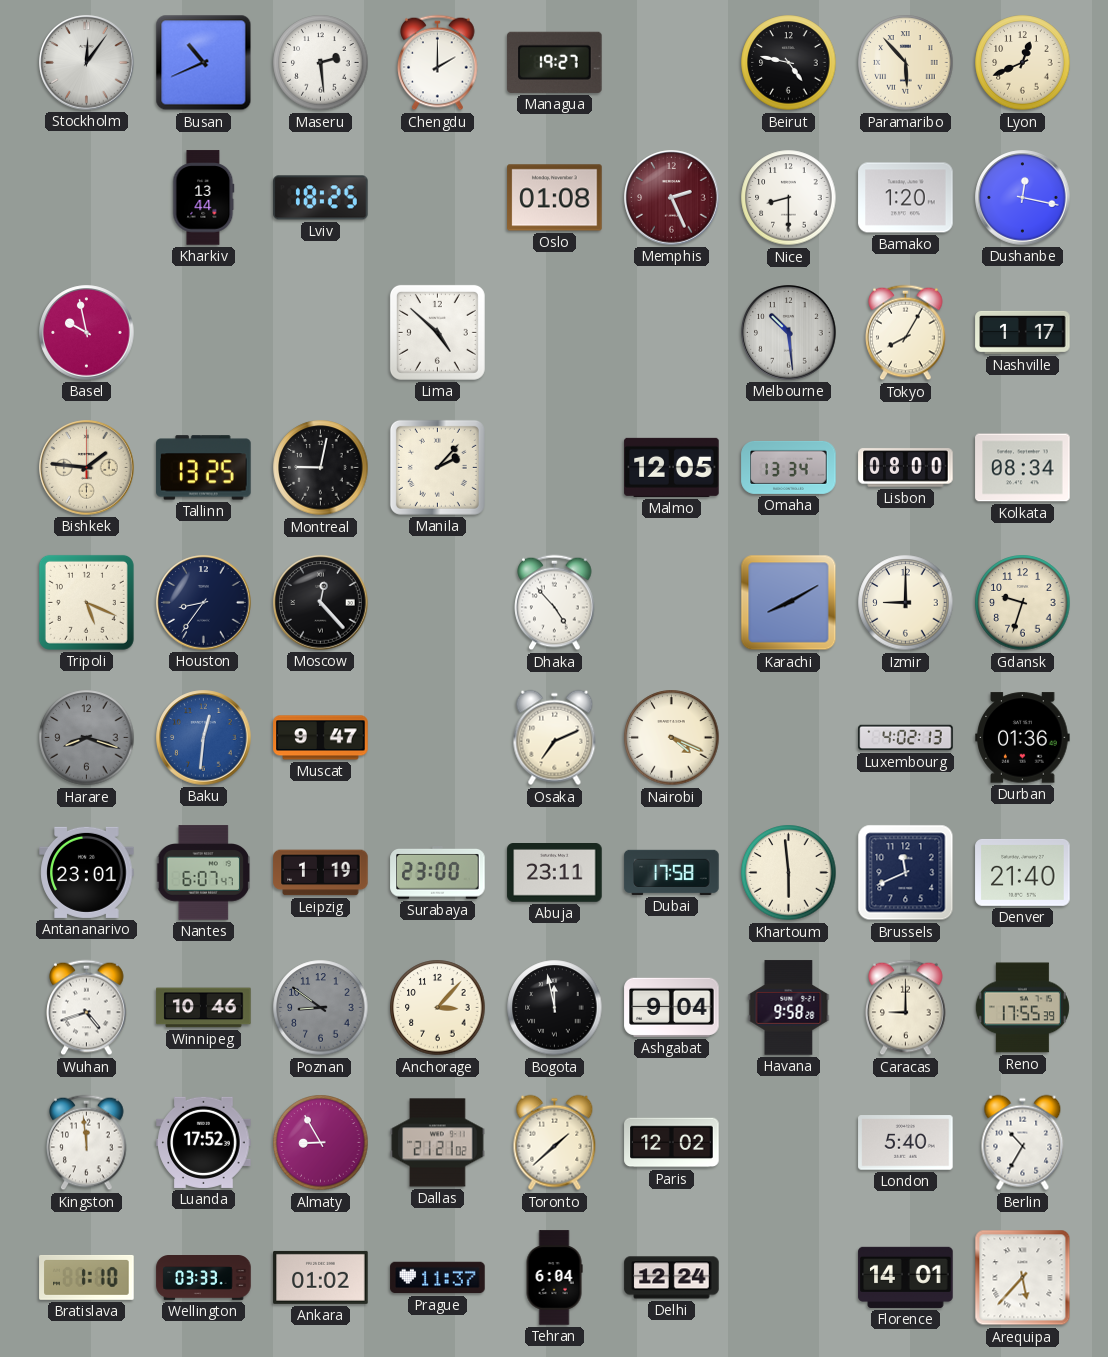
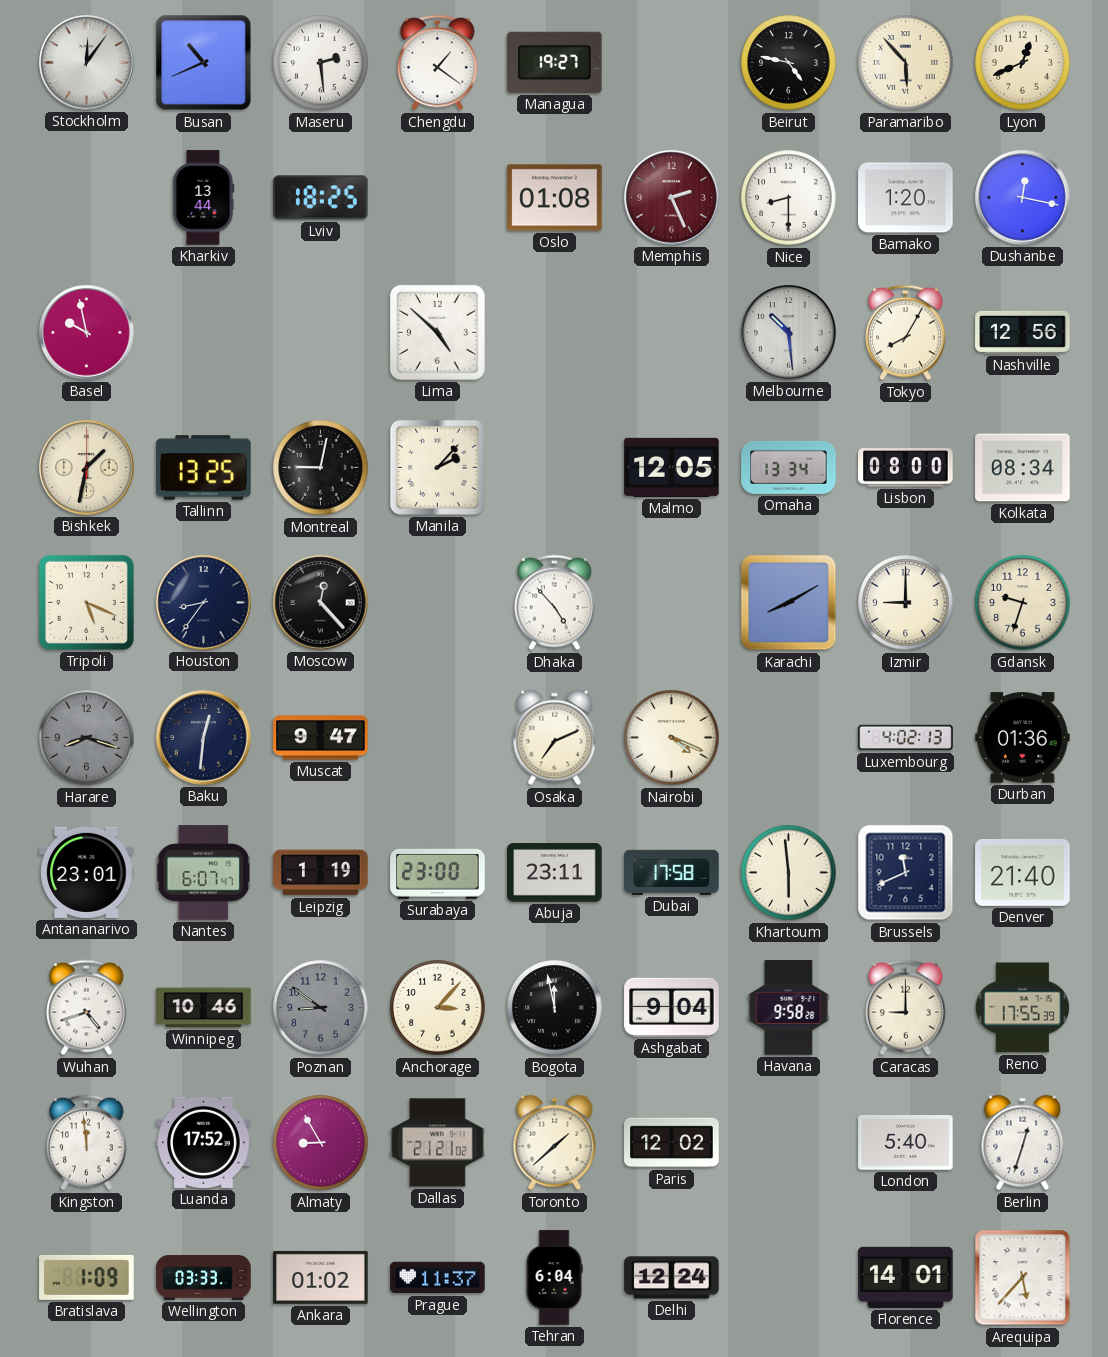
Chengdu: 2:00 -> 1:21
Nashville: 1:17 -> 12:56
Bishkek: 1:46 -> 1:32
Baku dial: blue -> navy
Berlin: 10:35 -> 12:33
Bratislava: 1:10 -> 1:09
